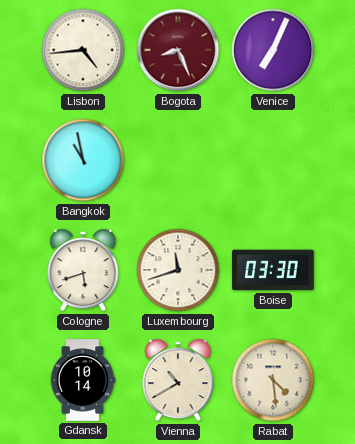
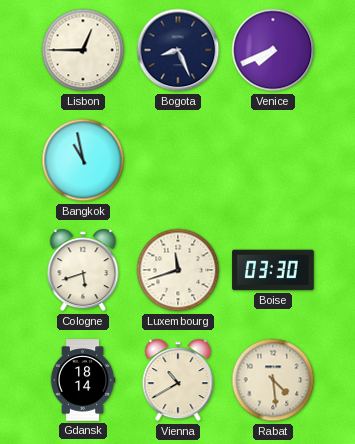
Lisbon: 4:44 -> 12:45
Bogota dial: burgundy -> navy
Venice: 7:04 -> 7:41
Gdansk: 10:14 -> 18:14
